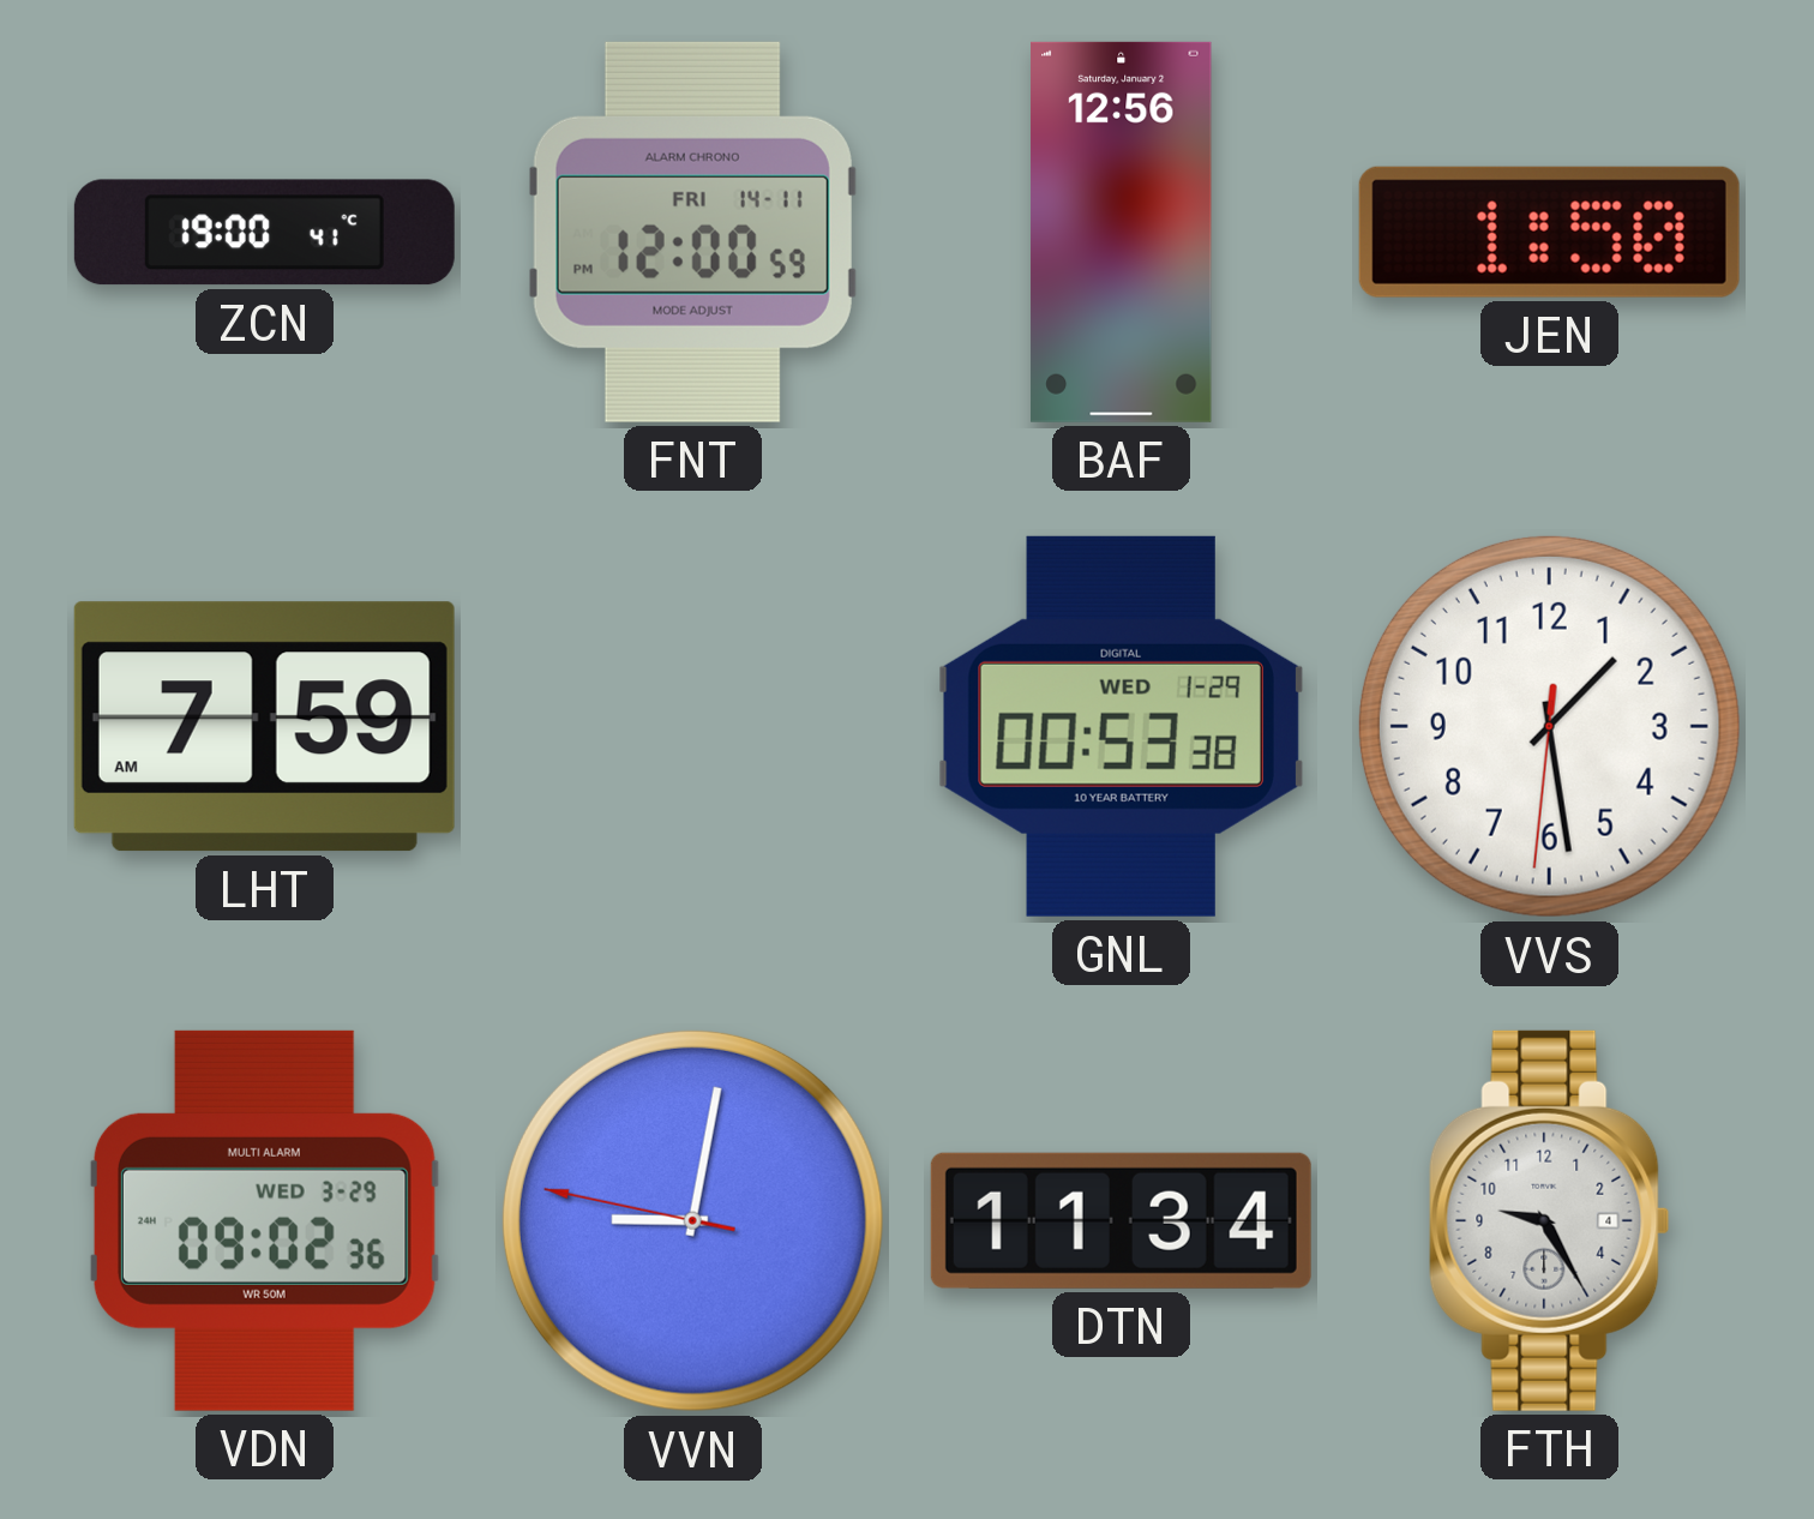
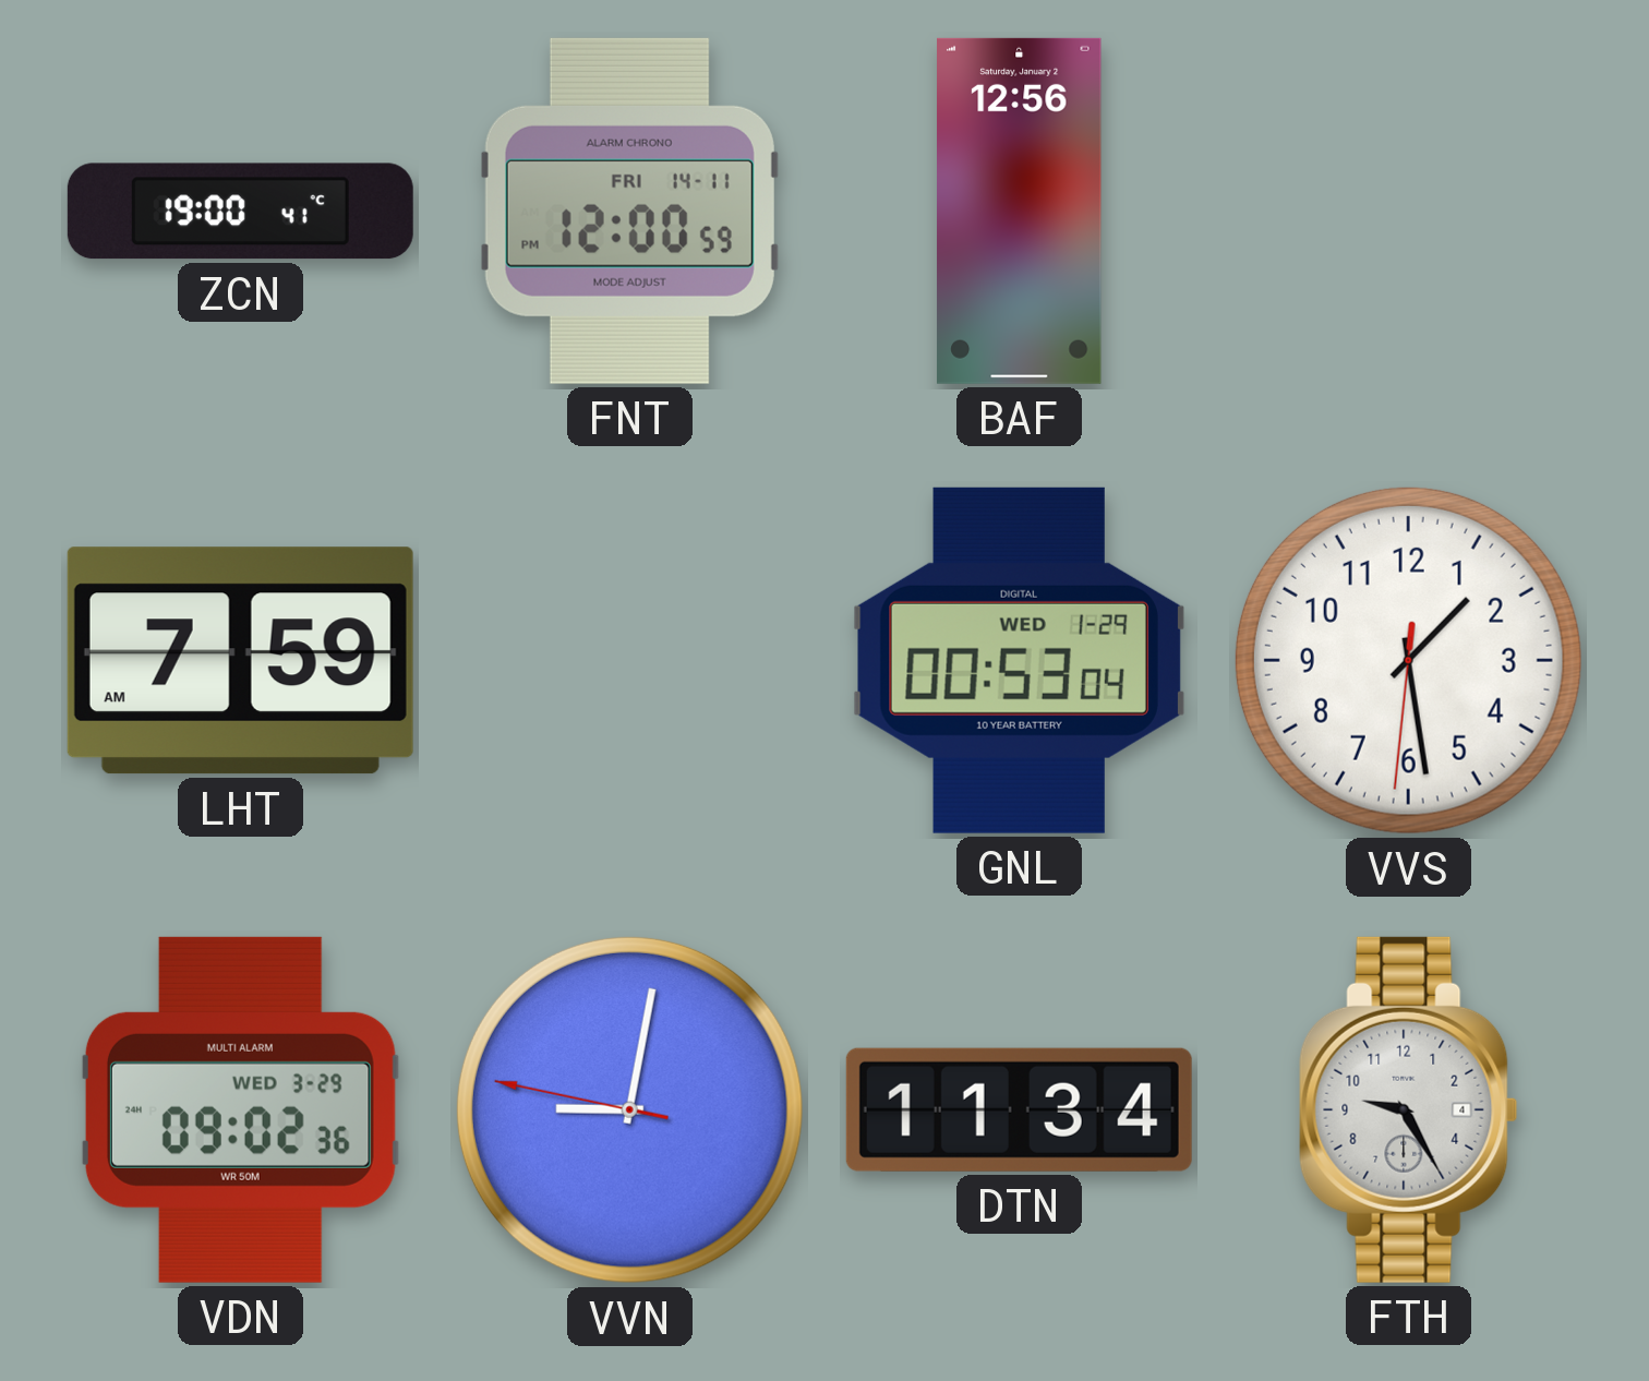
JEN: 1:50 -> none
GNL: 00:53:38 -> 00:53:04
